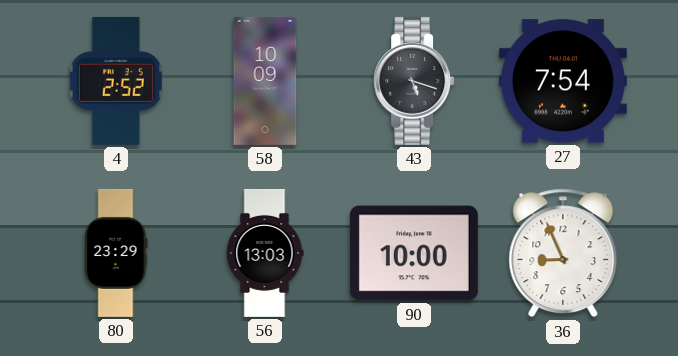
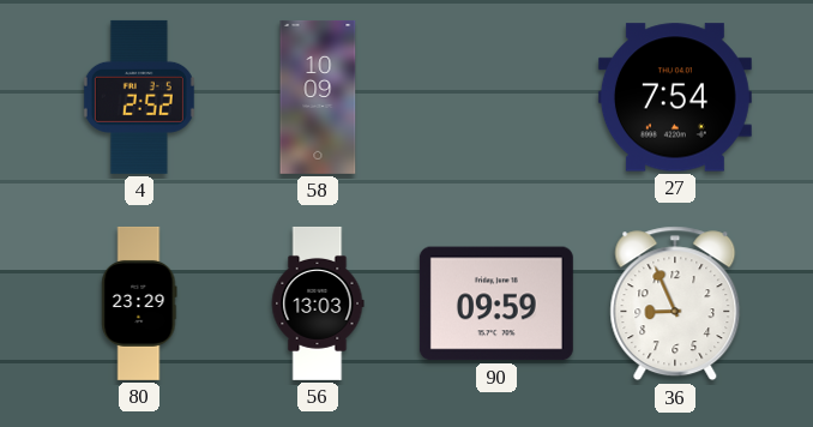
43: 5:18 -> none
90: 10:00 -> 09:59
